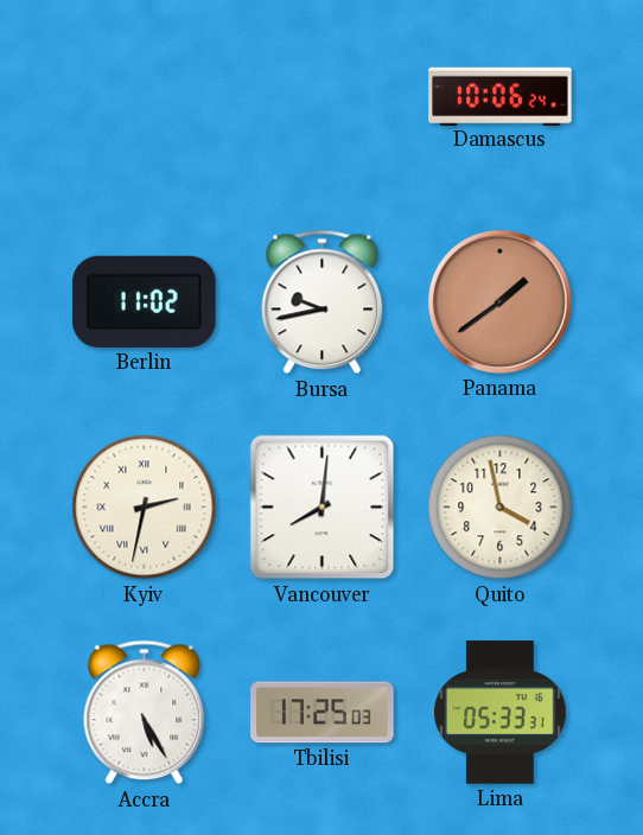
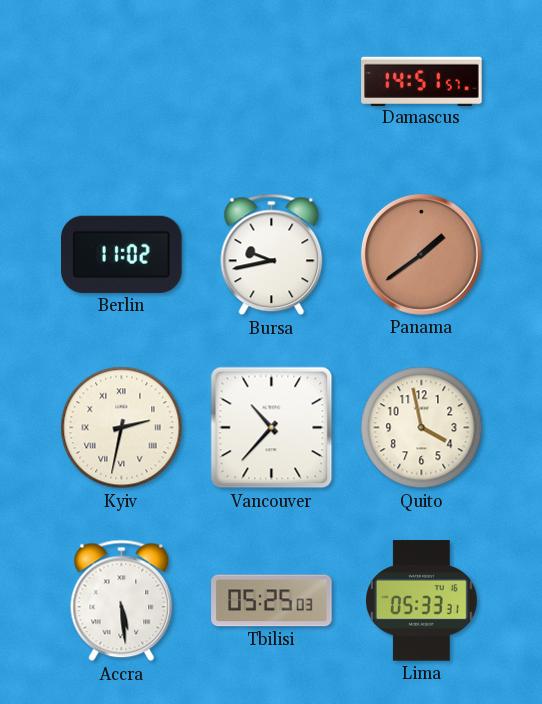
Damascus: 10:06 -> 14:51
Vancouver: 8:01 -> 10:37
Accra: 5:25 -> 5:29
Tbilisi: 17:25 -> 05:25
